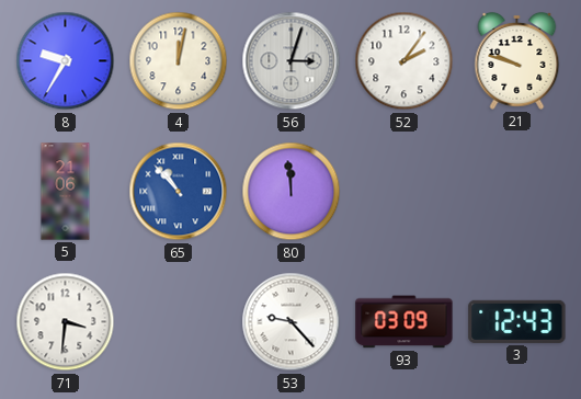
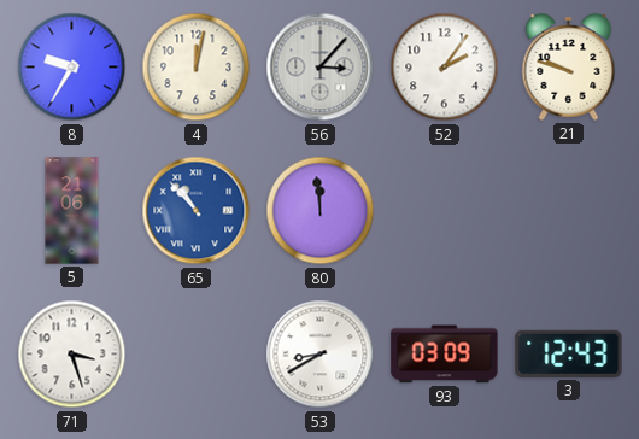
56: 3:03 -> 3:07
71: 3:31 -> 3:27
53: 9:23 -> 8:40
